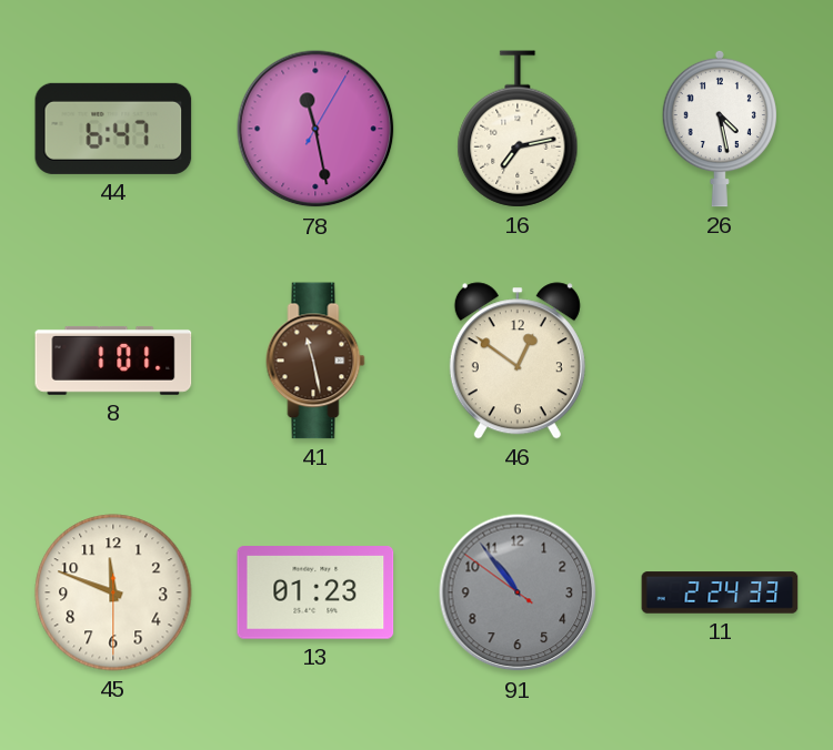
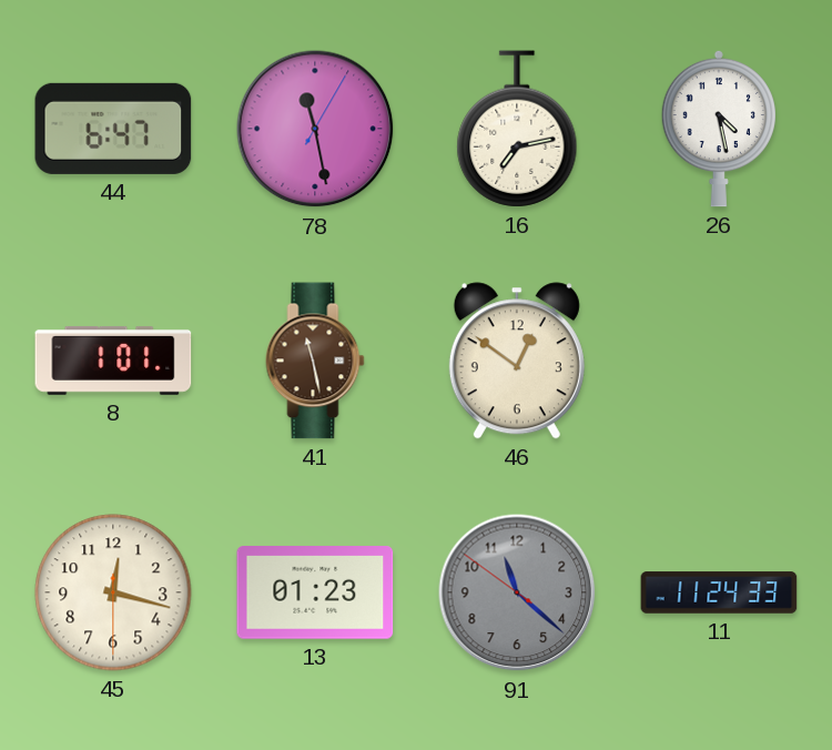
45: 11:48 -> 12:17
91: 10:53 -> 11:21
11: 2:24 -> 11:24
